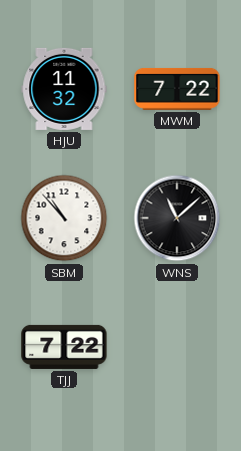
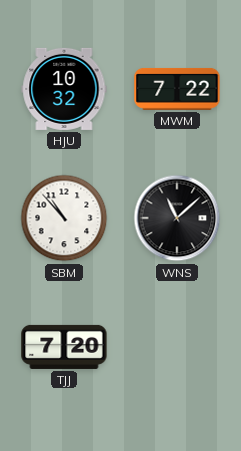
HJU: 11:32 -> 10:32
TJJ: 7:22 -> 7:20
